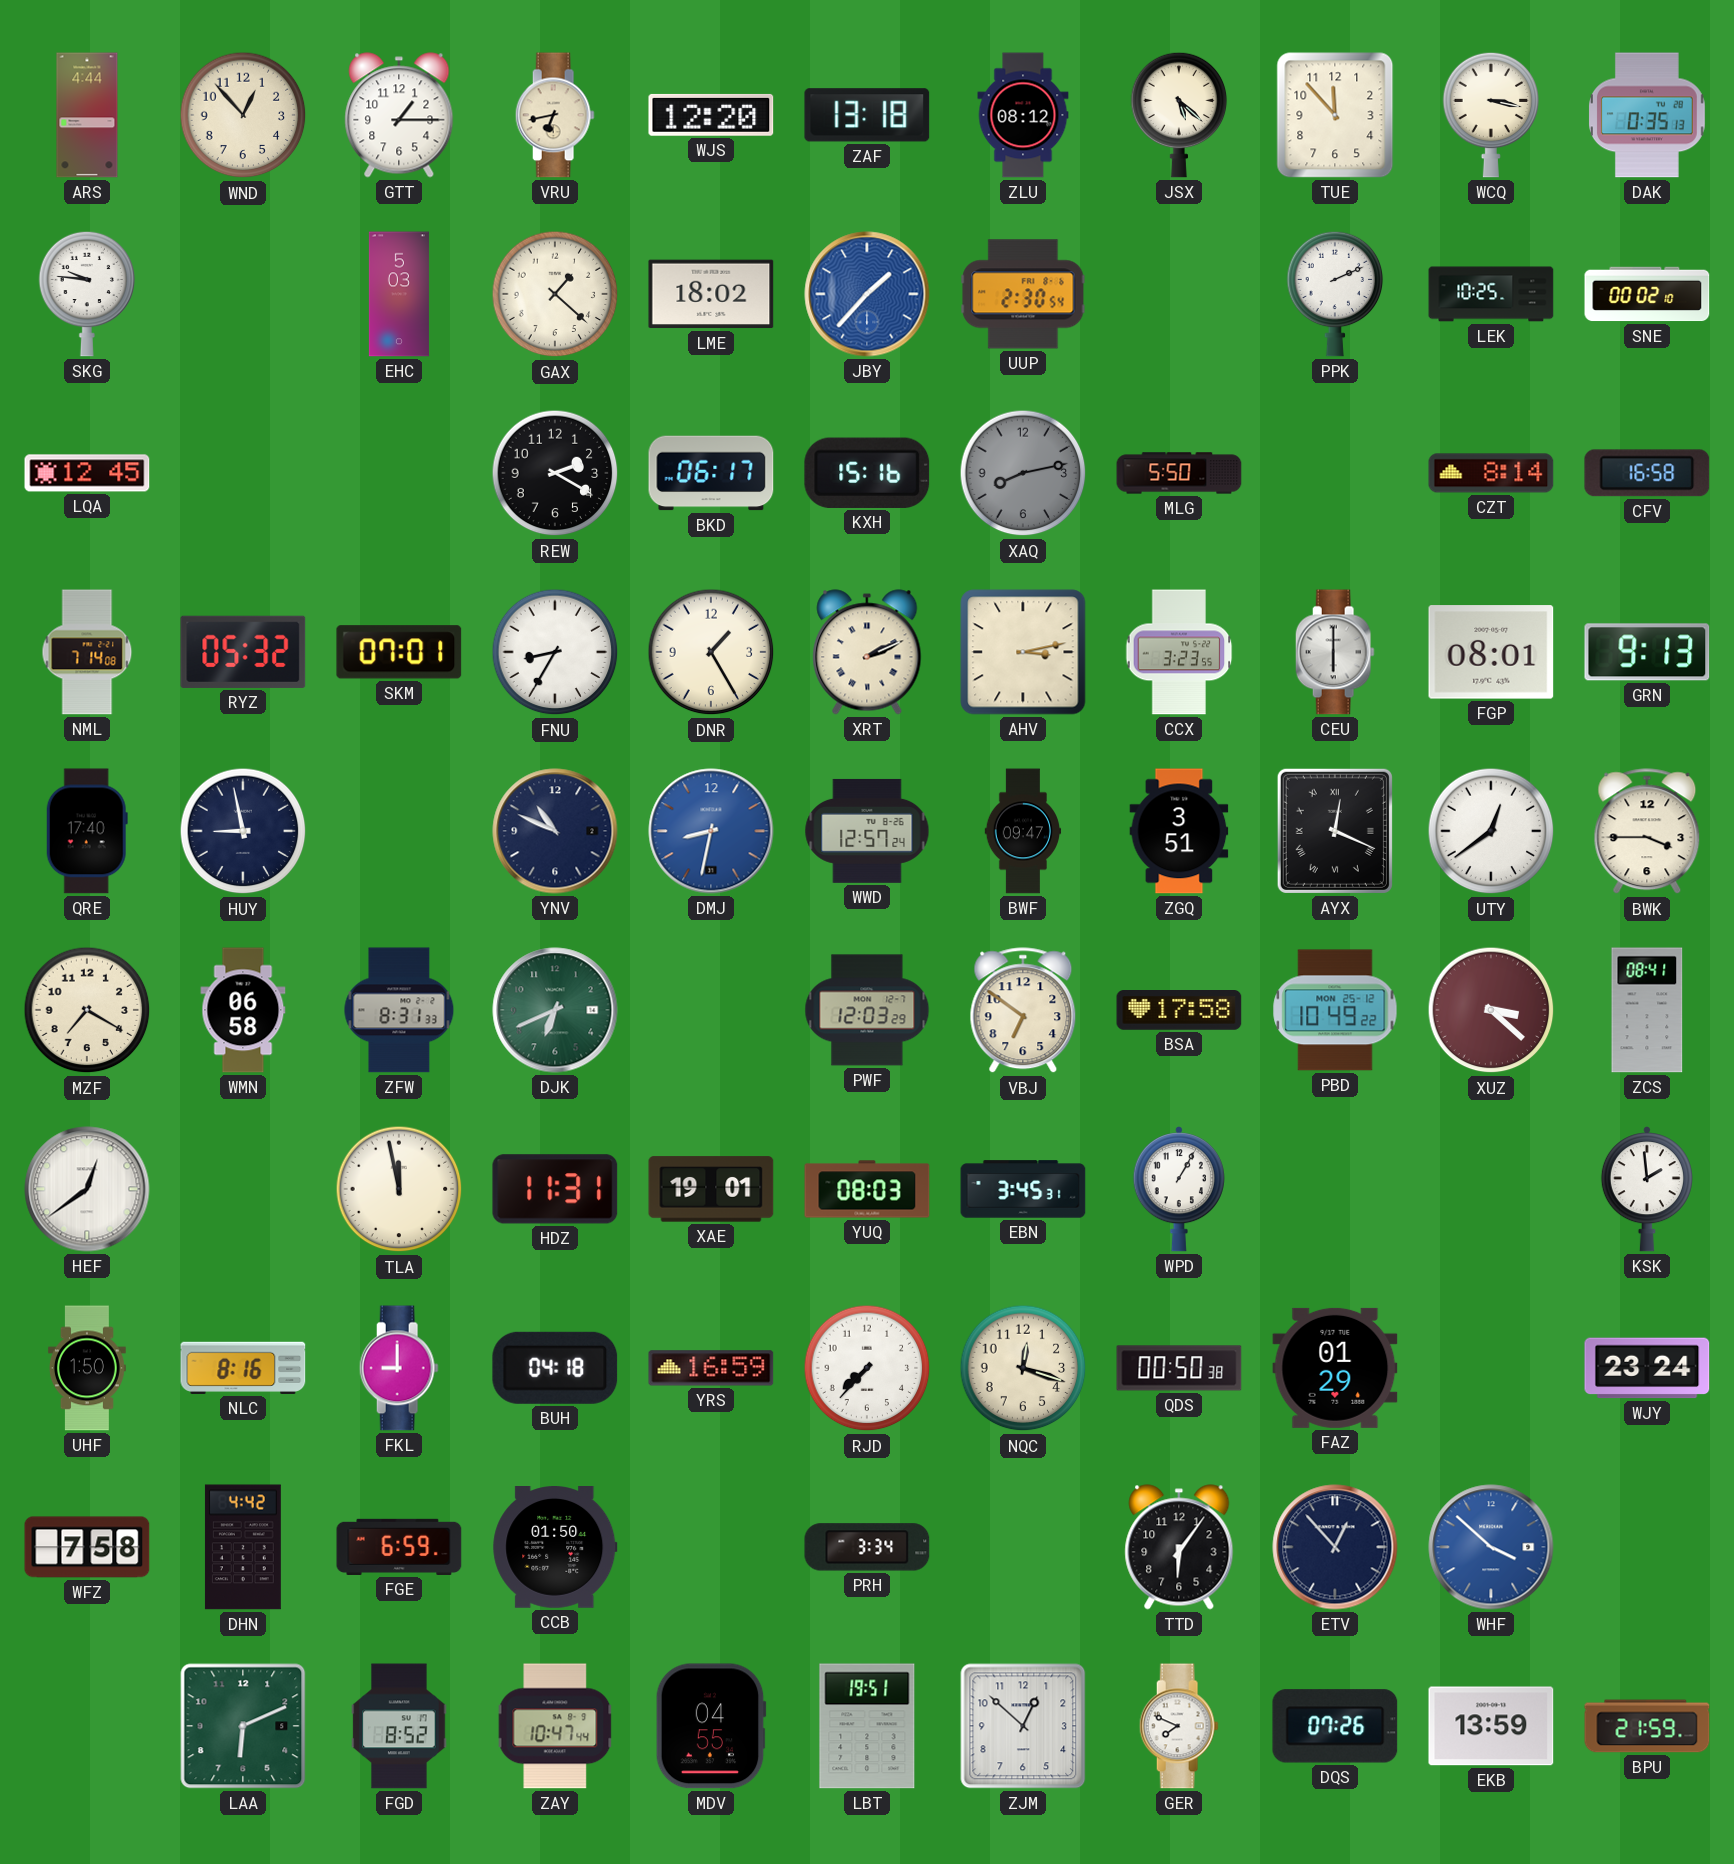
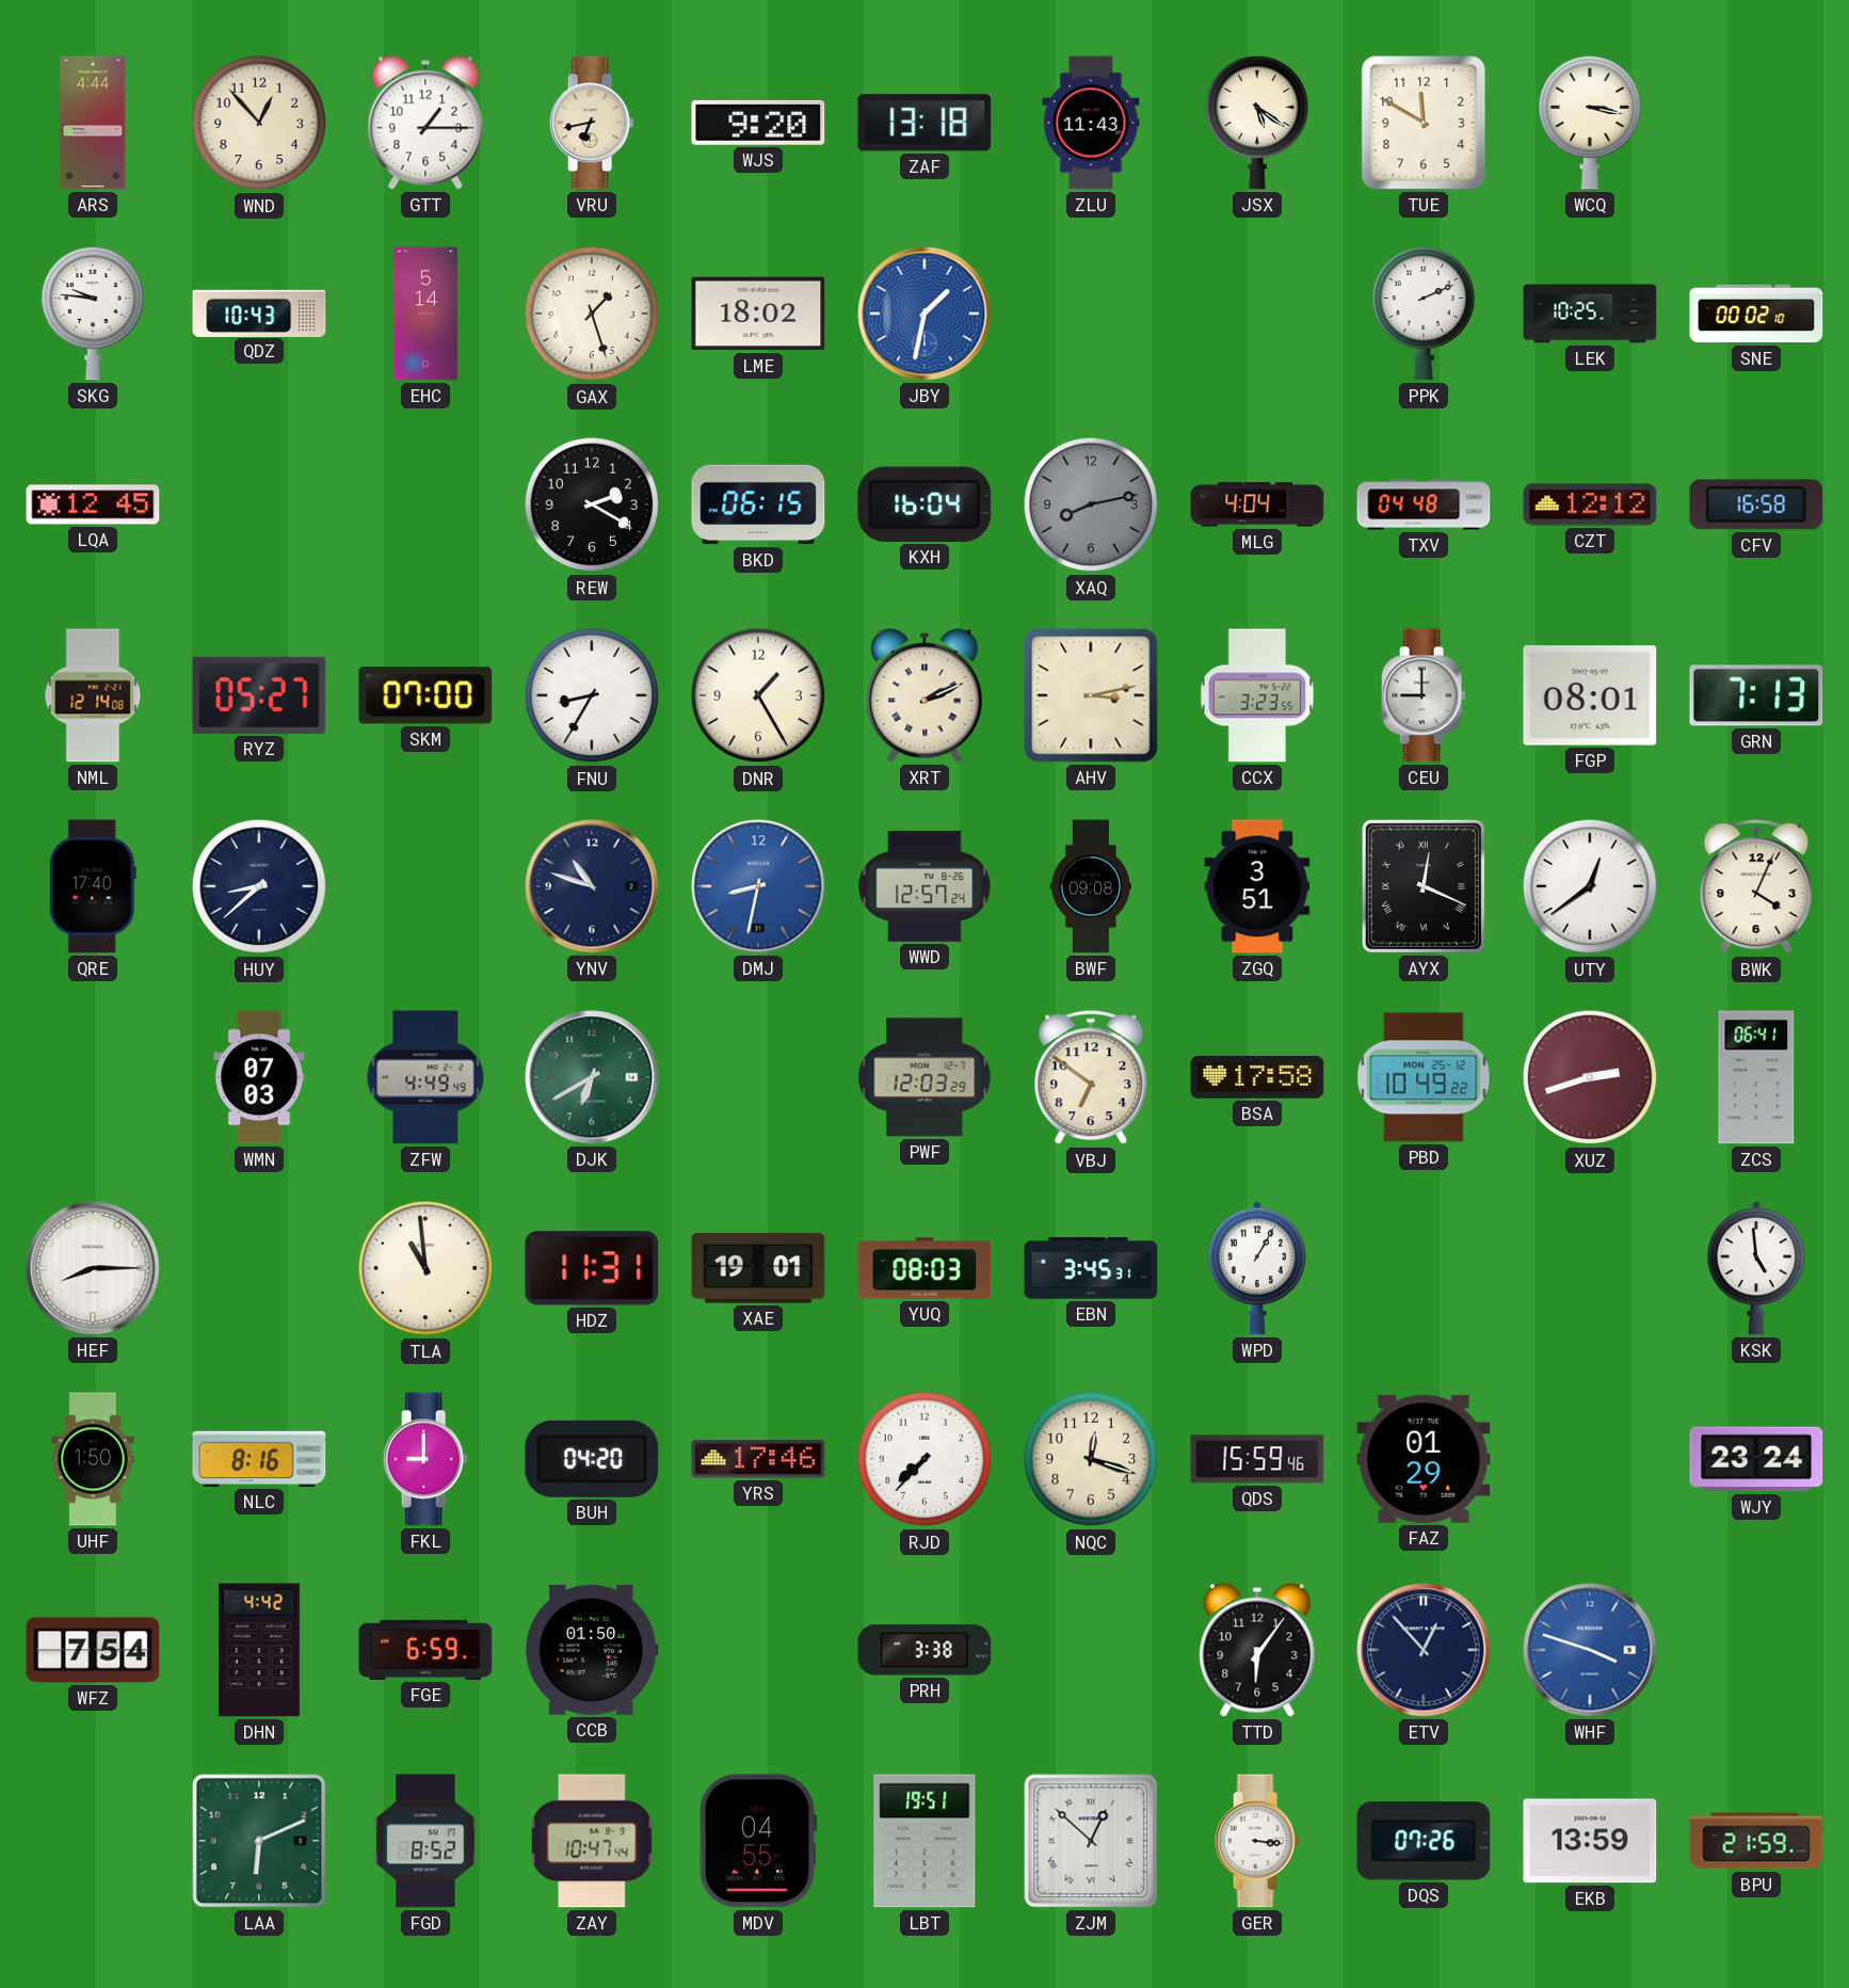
WJS: 12:20 -> 9:20
ZLU: 08:12 -> 11:43
JSX: 5:22 -> 5:21
TUE: 11:53 -> 11:50
DAK: 0:35 -> none
QDZ: none -> 10:43
EHC: 5:03 -> 5:14
GAX: 1:22 -> 1:27
JBY: 1:37 -> 1:32
UUP: 2:30 -> none
BKD: 06:17 -> 06:15
KXH: 15:16 -> 16:04
MLG: 5:50 -> 4:04
TXV: none -> 04:48
CZT: 8:14 -> 12:12
NML: 7:14 -> 12:14
RYZ: 05:32 -> 05:27
SKM: 07:01 -> 07:00
CEU: 6:00 -> 9:00
GRN: 9:13 -> 7:13
HUY: 8:58 -> 8:38
YNV: 10:49 -> 10:48
BWF: 09:47 -> 09:08
BWK: 3:45 -> 4:04
MZF: 7:20 -> none
WMN: 06:58 -> 07:03
ZFW: 8:31 -> 4:49
DJK: 6:41 -> 6:40
XUZ: 3:22 -> 2:42
ZCS: 08:41 -> 06:41
HEF: 12:39 -> 8:15
TLA: 11:58 -> 10:59
KSK: 1:59 -> 4:59
BUH: 04:18 -> 04:20
YRS: 16:59 -> 17:46
QDS: 00:50 -> 15:59
WFZ: 7:58 -> 7:54
PRH: 3:34 -> 3:38
WHF: 3:52 -> 3:48
ZJM numerals: Arabic -> Roman
GER: 7:49 -> 3:16
